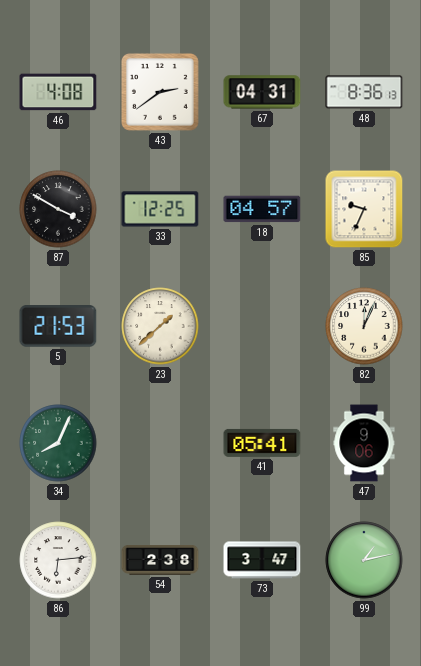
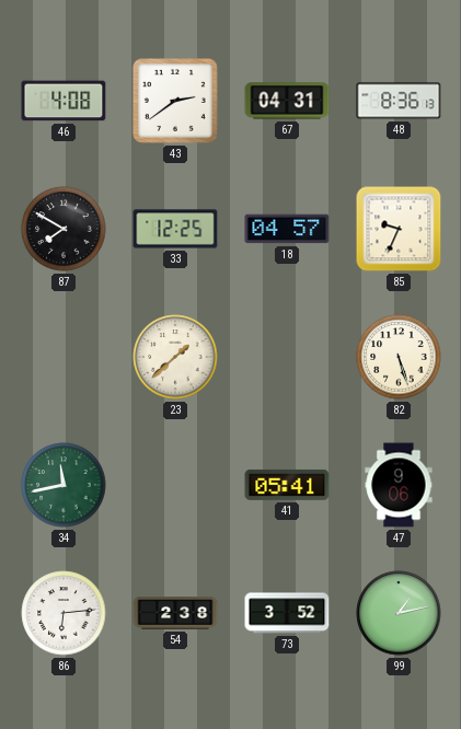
87: 3:50 -> 7:50
5: 21:53 -> none
82: 12:04 -> 5:27
34: 8:04 -> 11:43
73: 3:47 -> 3:52
